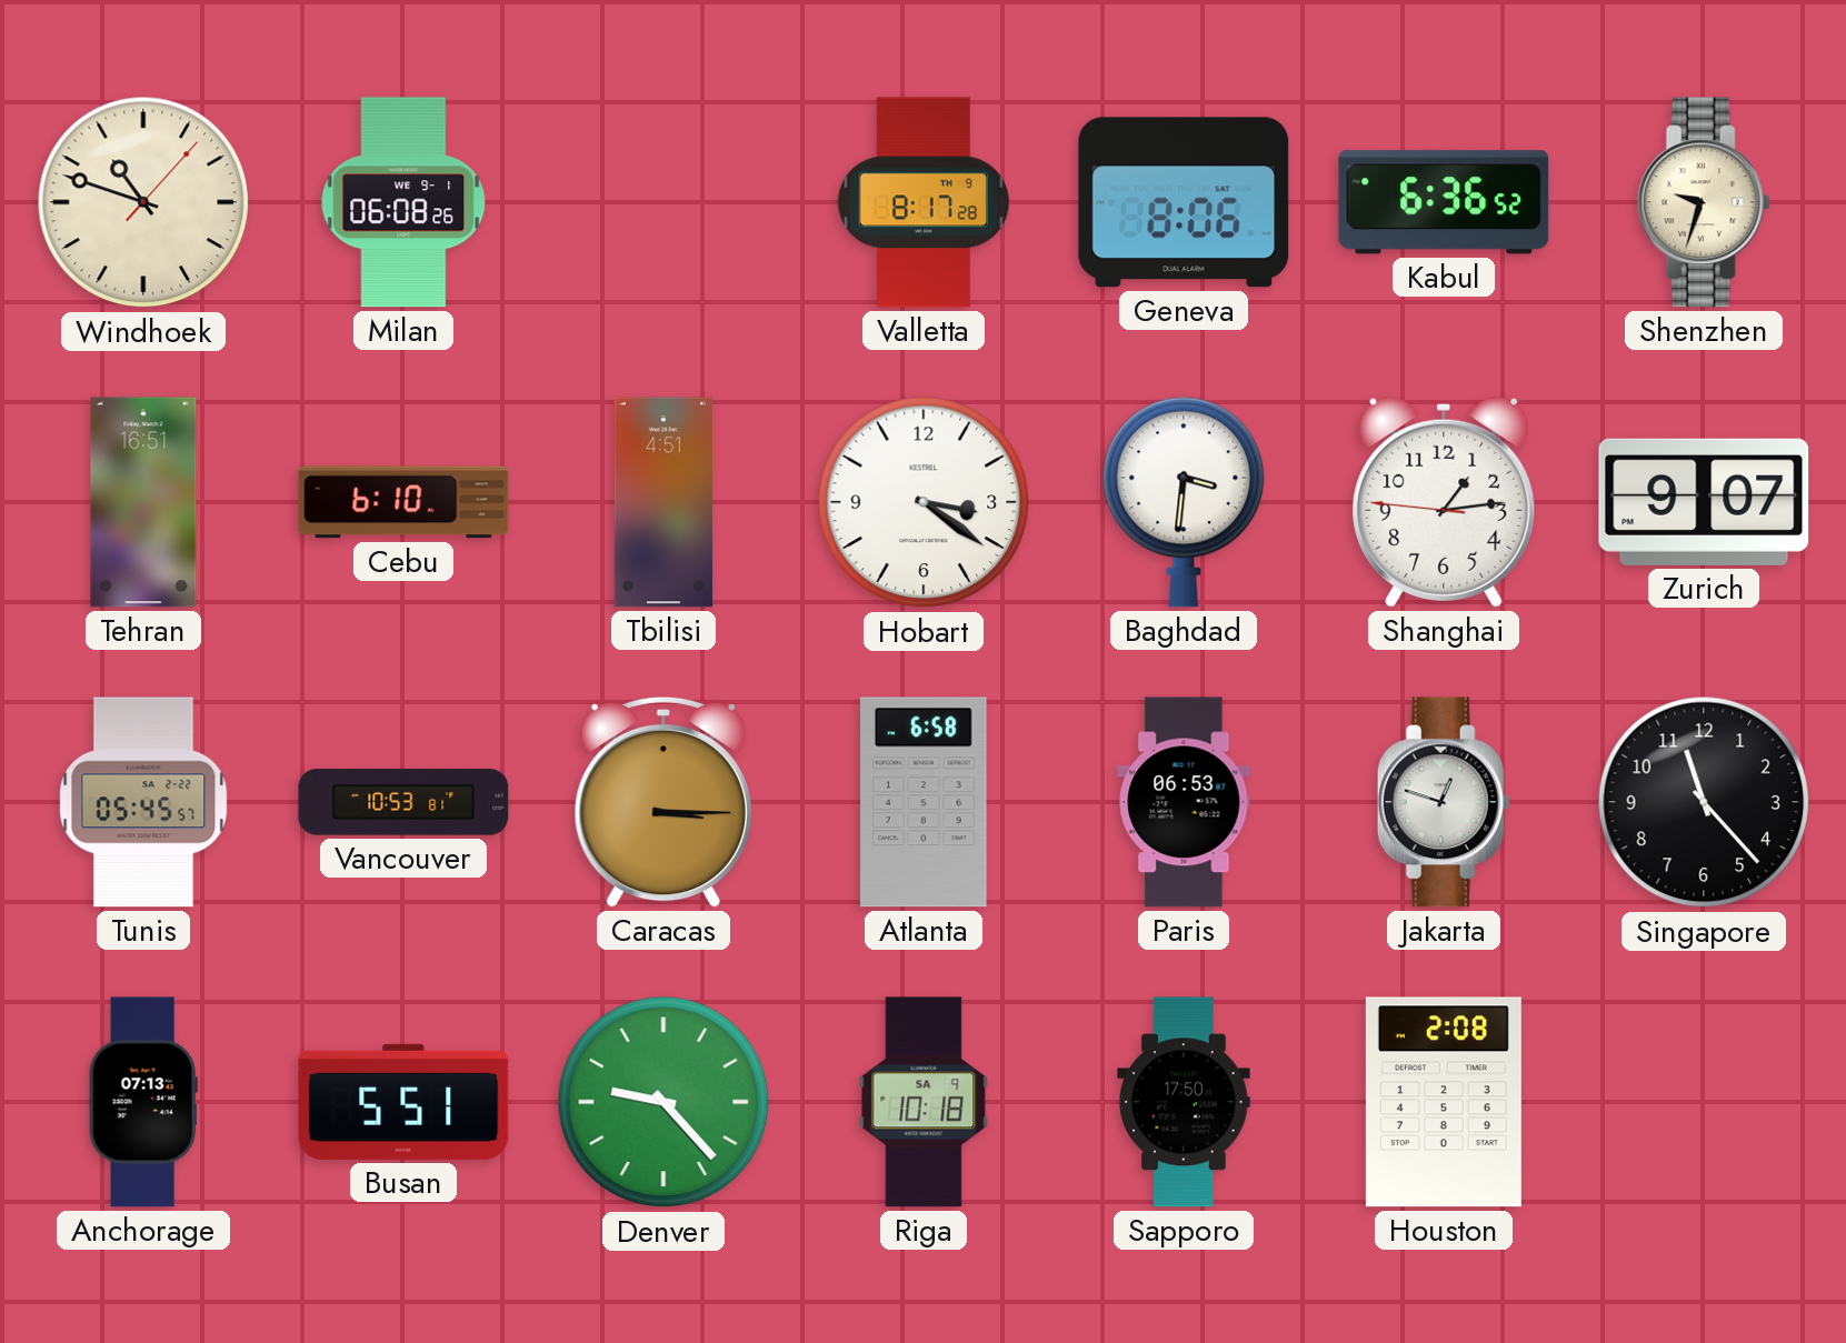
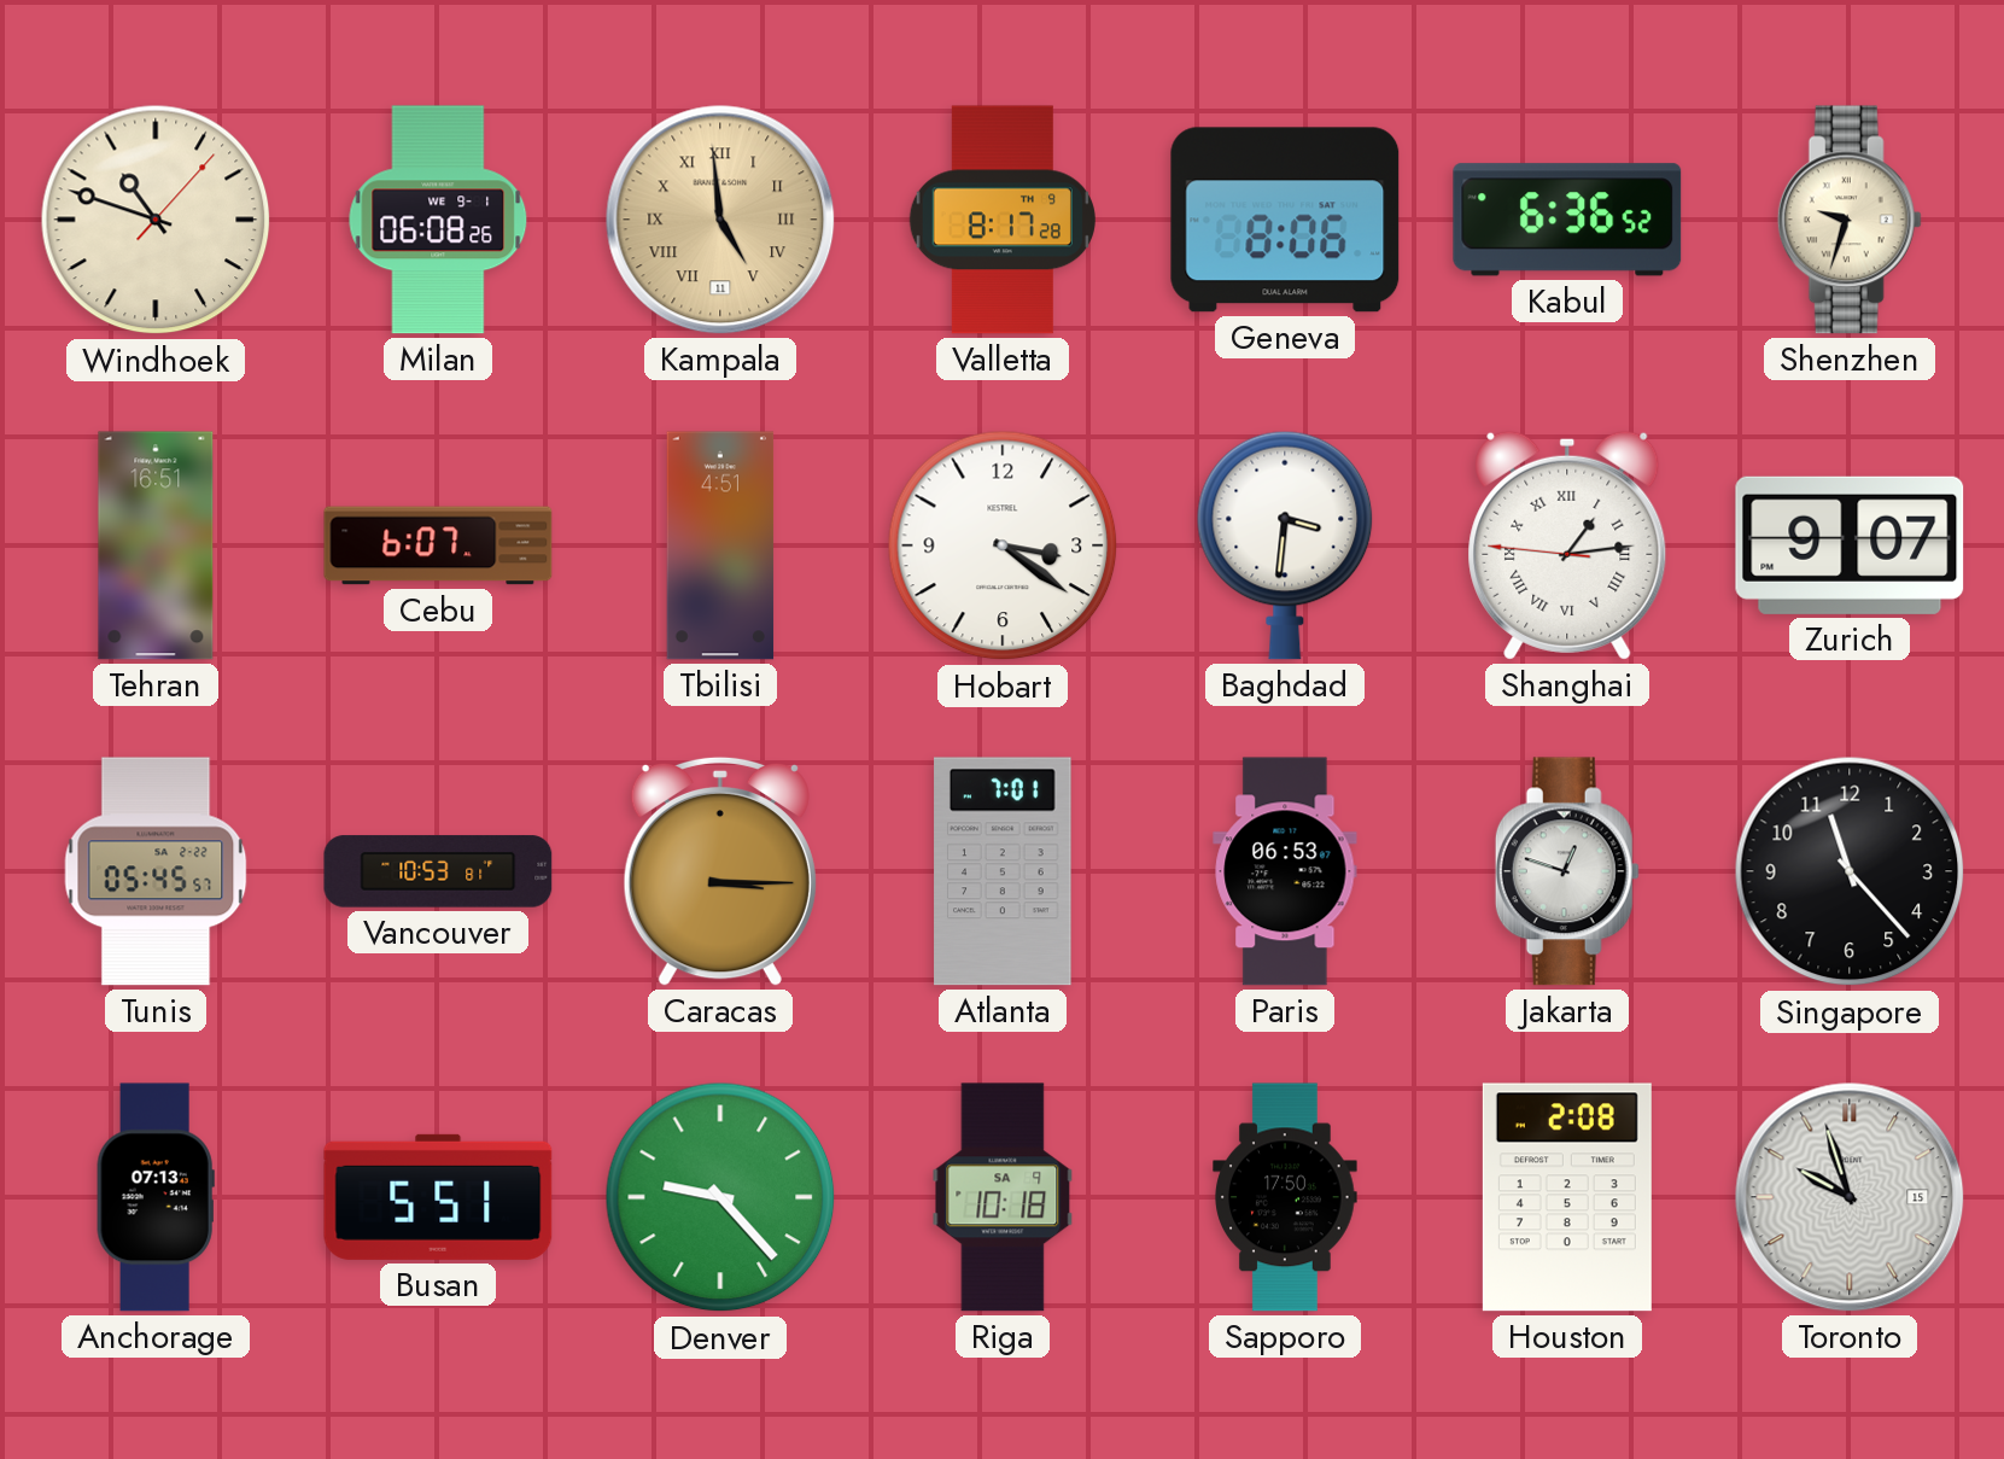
Kampala: none -> 4:59
Cebu: 6:10 -> 6:07
Shanghai numerals: Arabic -> Roman
Atlanta: 6:58 -> 7:01
Toronto: none -> 9:57
